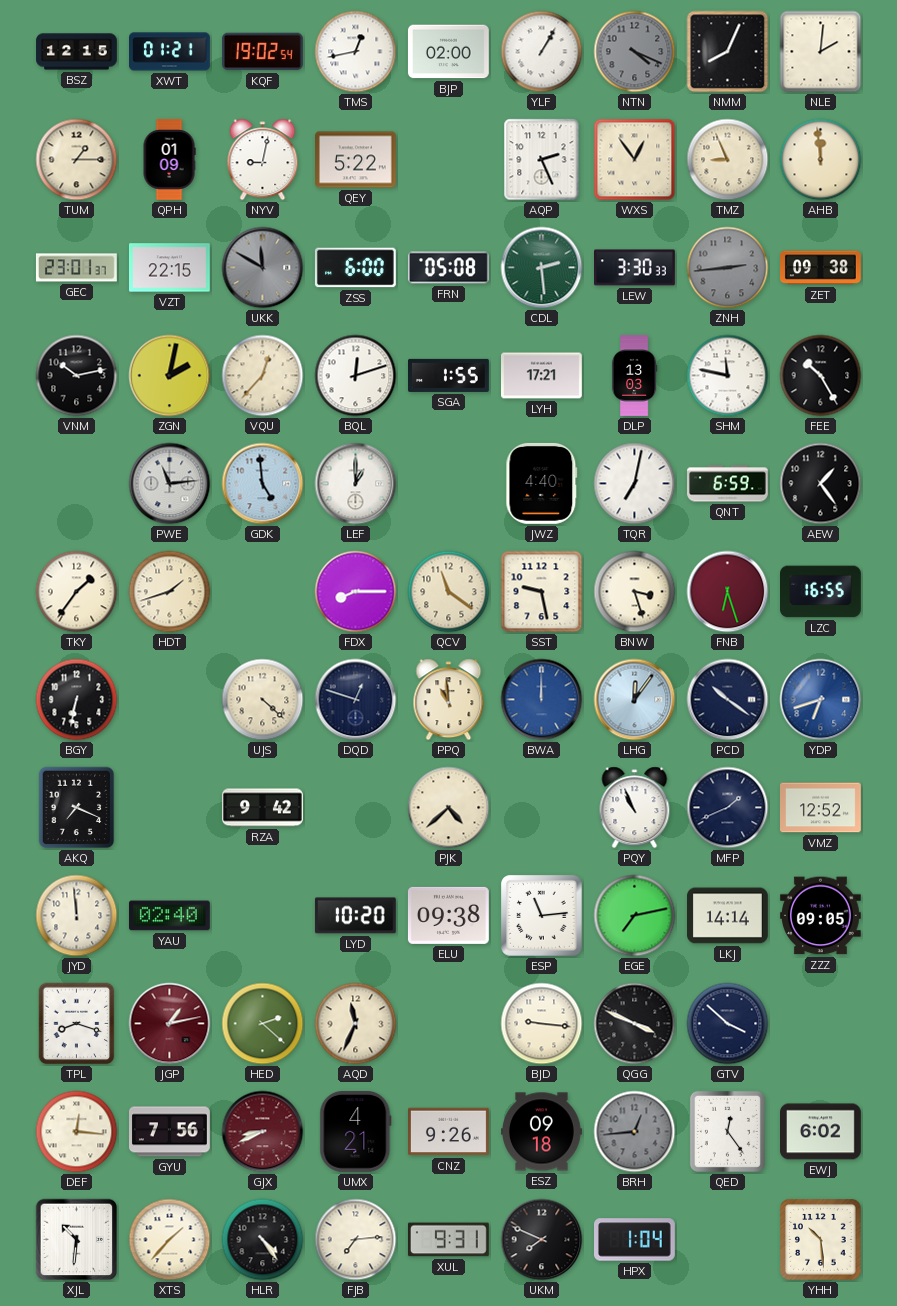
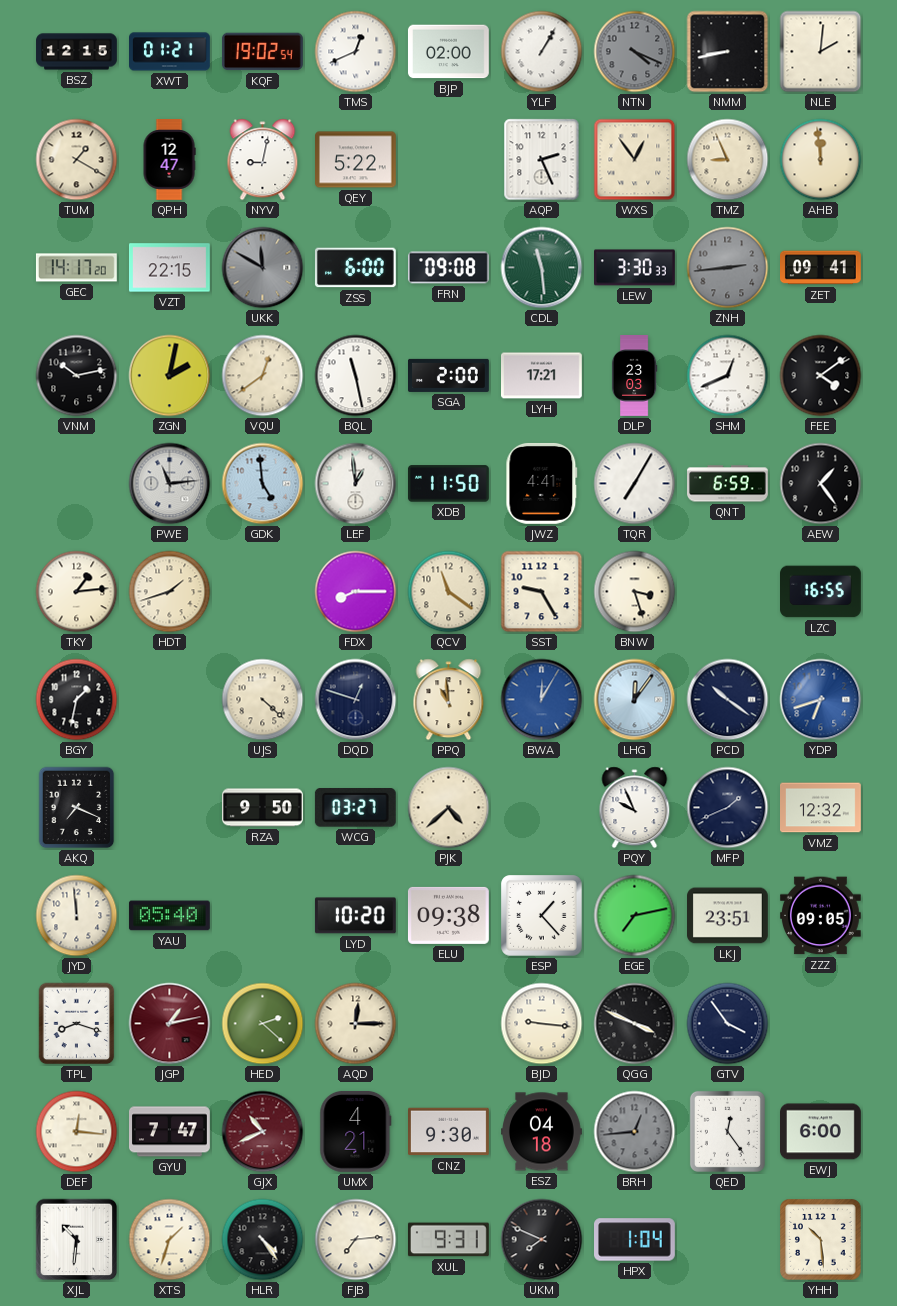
TMS: 12:43 -> 12:41
NMM: 8:04 -> 8:43
TUM: 1:15 -> 1:20
QPH: 01:09 -> 12:47
GEC: 23:01 -> 14:17
FRN: 05:08 -> 09:08
CDL: 2:29 -> 11:29
ZET: 09:38 -> 09:41
VQU: 12:37 -> 12:39
BQL: 12:12 -> 11:28
SGA: 1:55 -> 2:00
DLP: 13:03 -> 23:03
SHM: 11:47 -> 12:41
FEE: 10:25 -> 4:09
LEF: 1:00 -> 12:59
XDB: none -> 11:50
JWZ: 4:40 -> 4:41
TQR: 7:02 -> 7:05
TKY: 1:36 -> 1:14
SST: 9:28 -> 9:25
FNB: 6:27 -> none
BGY: 6:32 -> 1:32
BWA: 12:00 -> 12:05
RZA: 9:42 -> 9:50
WCG: none -> 03:27
PQY: 10:56 -> 9:56
VMZ: 12:52 -> 12:32
YAU: 02:40 -> 05:40
ESP: 11:14 -> 1:23
LKJ: 14:14 -> 23:51
AQD: 11:34 -> 12:15
GTV: 3:52 -> 3:54
GYU: 7:56 -> 7:47
GJX: 8:41 -> 10:41
CNZ: 9:26 -> 9:30
ESZ: 09:18 -> 04:18
EWJ: 6:02 -> 6:00
XTS: 1:37 -> 1:33
